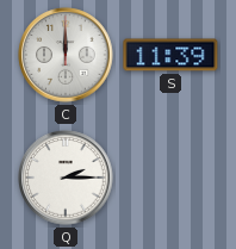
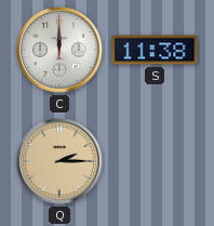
S: 11:39 -> 11:38
Q dial: white -> champagne
